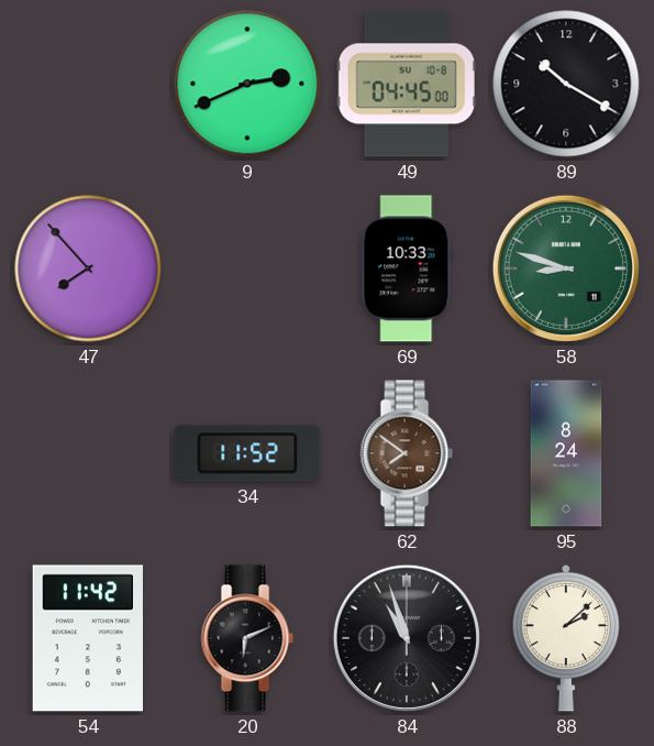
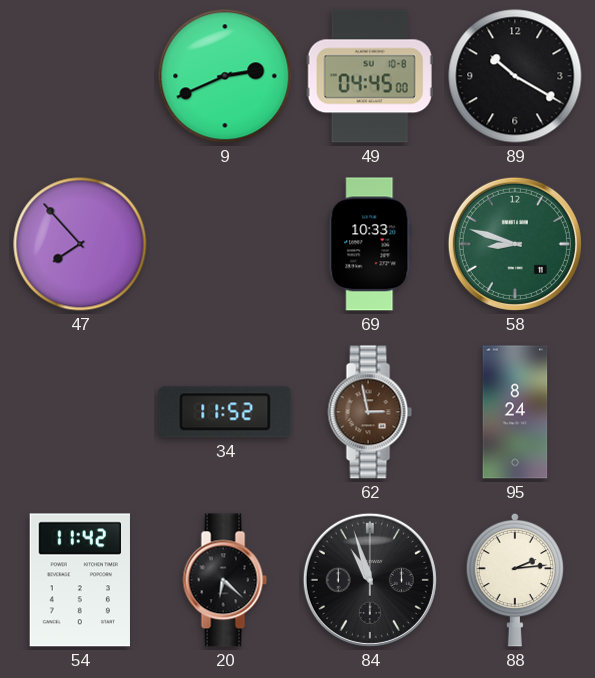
62: 7:51 -> 2:58
20: 6:11 -> 6:22
88: 2:08 -> 2:14
